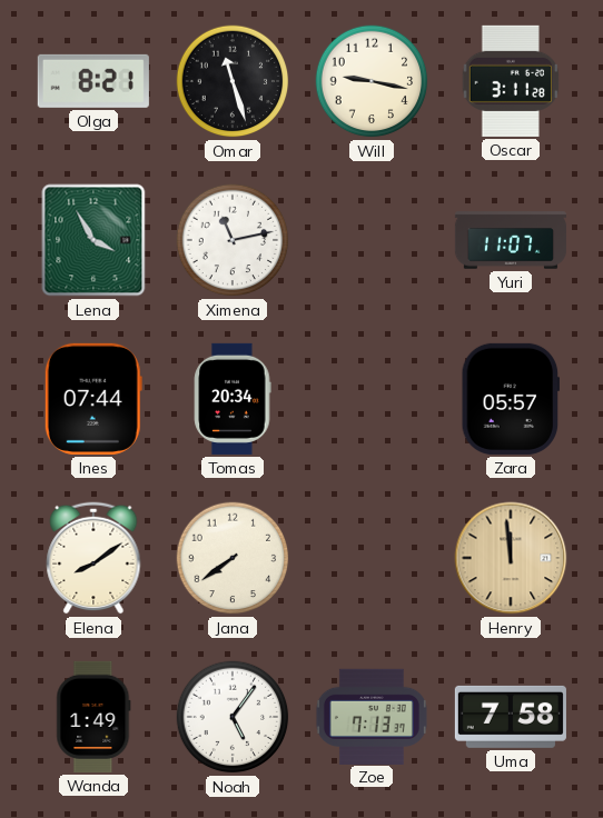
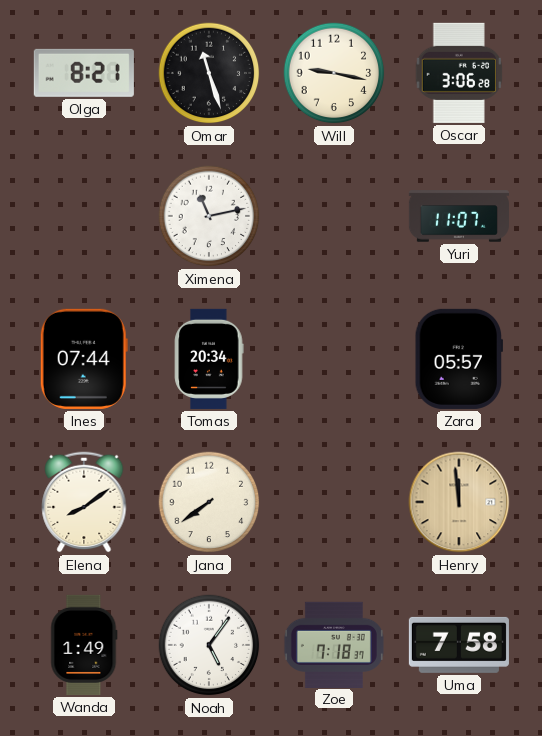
Oscar: 3:11 -> 3:06
Lena: 3:55 -> none
Zoe: 7:13 -> 7:18
